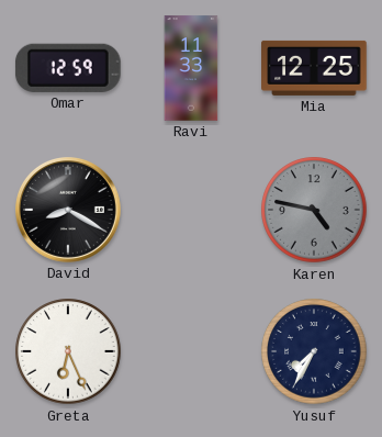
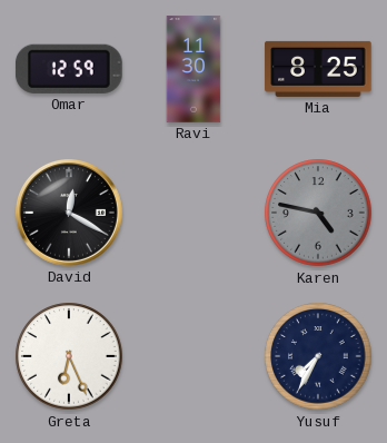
Ravi: 11:33 -> 11:30
Mia: 12:25 -> 8:25
David: 8:20 -> 12:20
